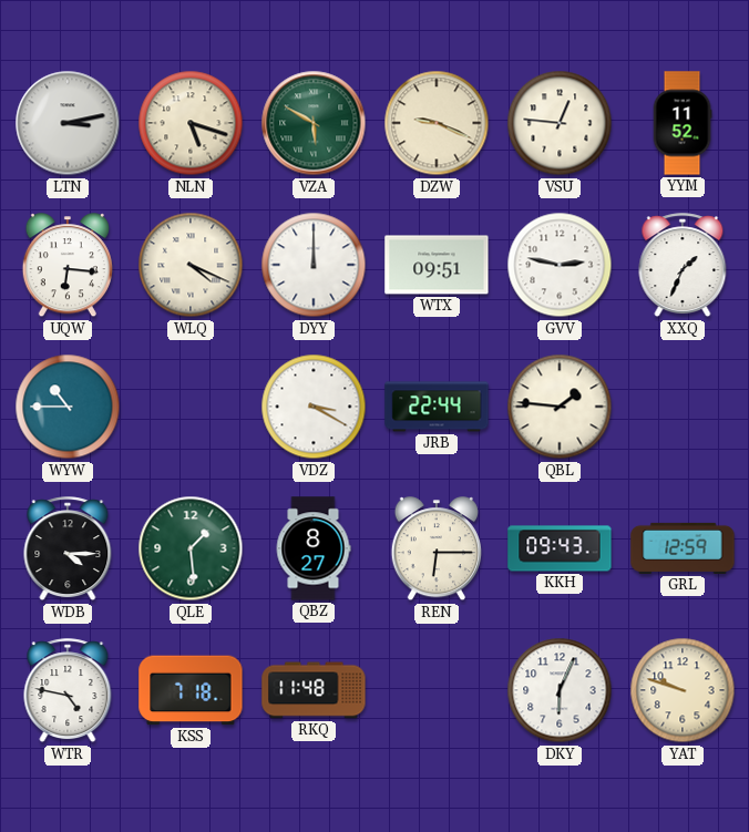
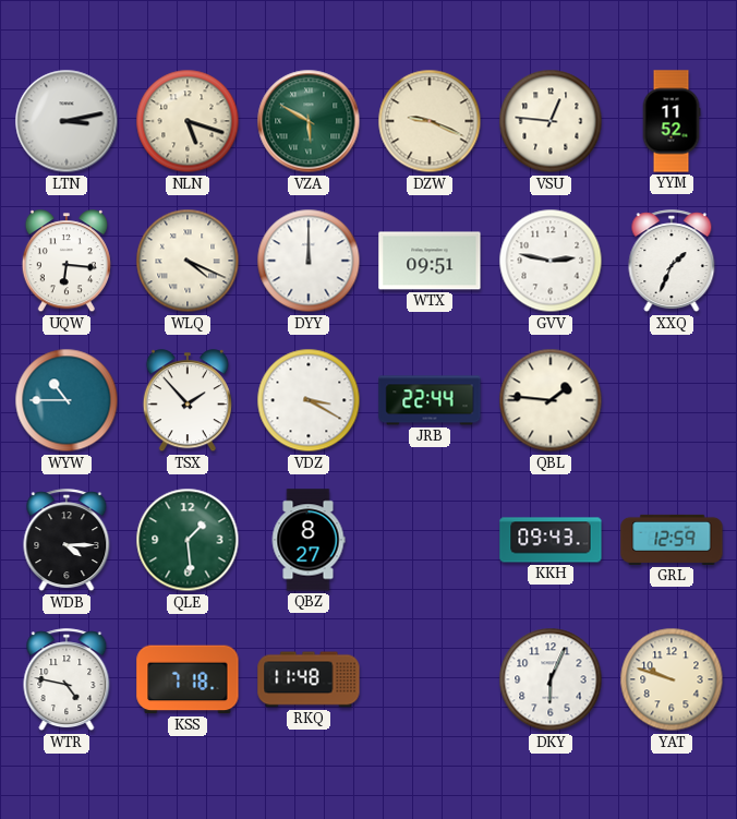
TSX: none -> 1:53
REN: 6:15 -> none
